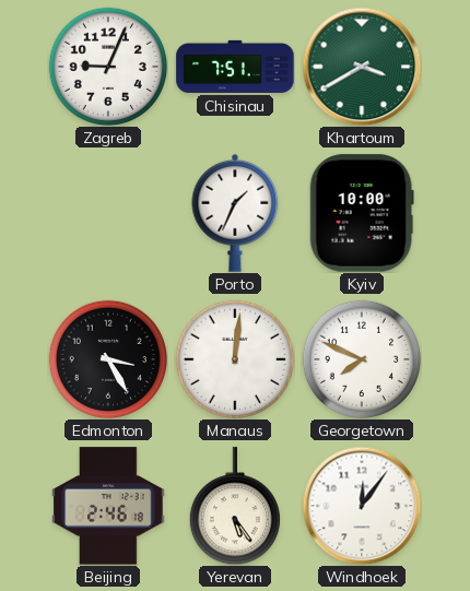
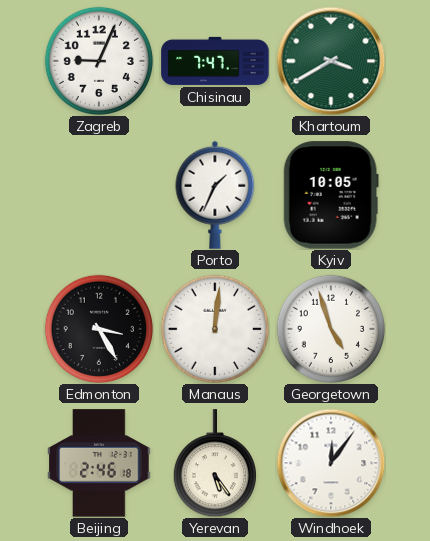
Chisinau: 7:51 -> 7:47
Kyiv: 10:00 -> 10:05
Georgetown: 7:49 -> 4:57
